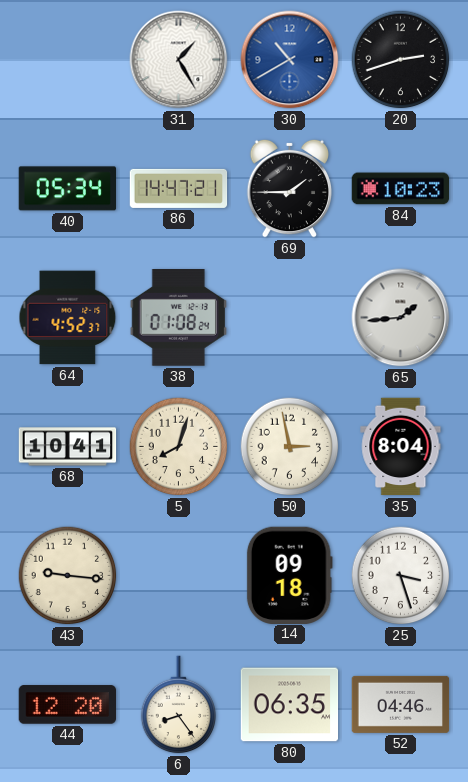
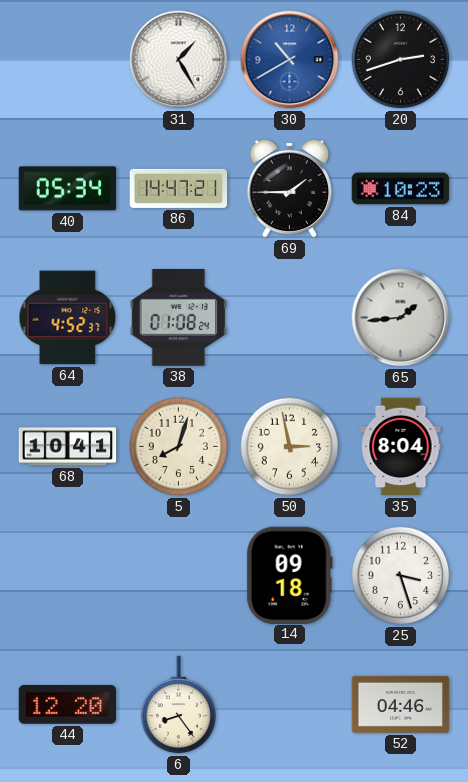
43: 9:16 -> none
80: 06:35 -> none
